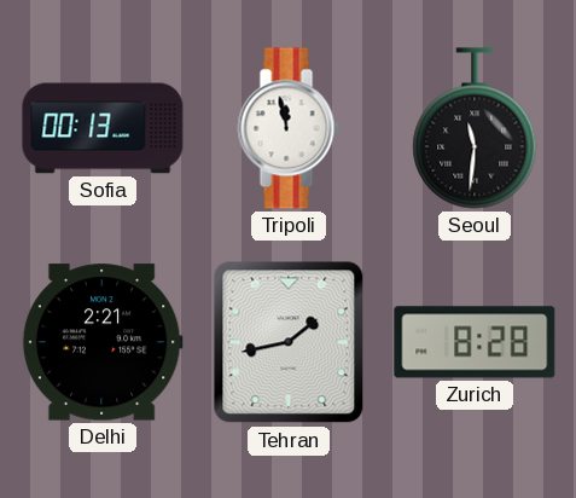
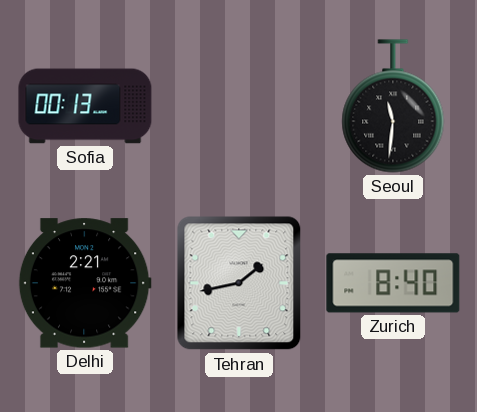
Tripoli: 11:58 -> none
Zurich: 8:28 -> 8:40
